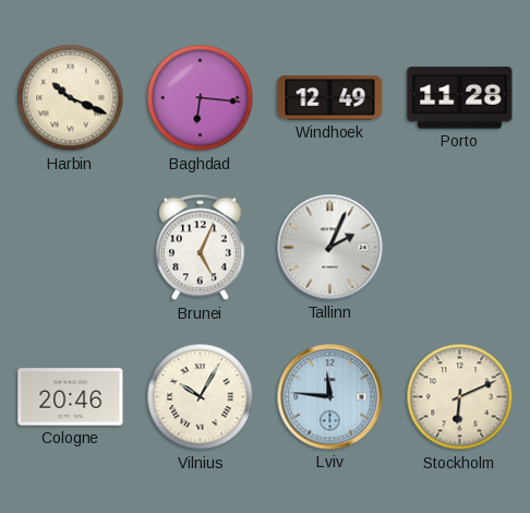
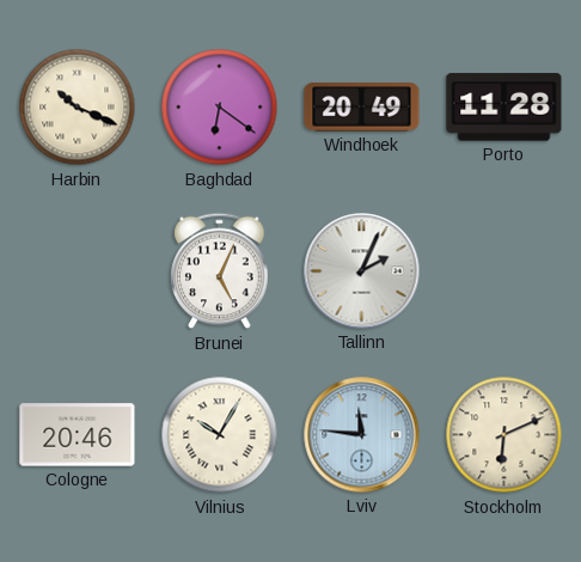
Baghdad: 6:16 -> 6:21
Windhoek: 12:49 -> 20:49
